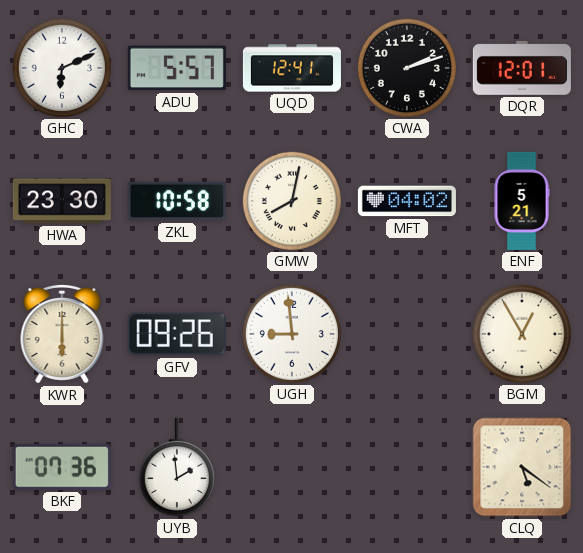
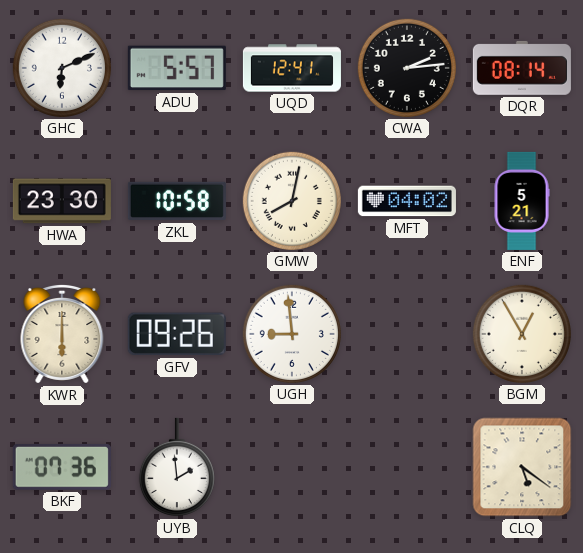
CWA: 2:12 -> 2:14
DQR: 12:01 -> 08:14
